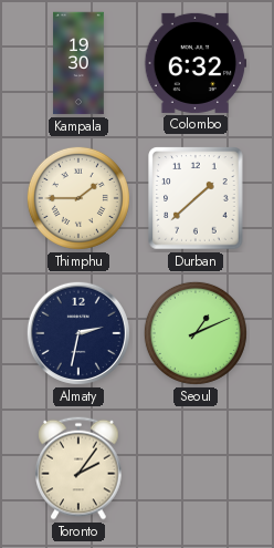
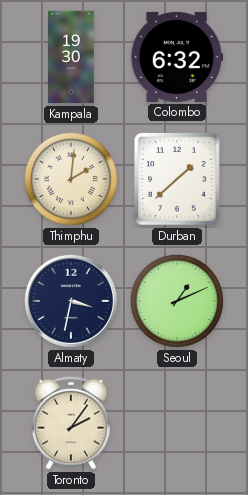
Thimphu: 1:45 -> 2:01
Almaty: 2:32 -> 3:32
